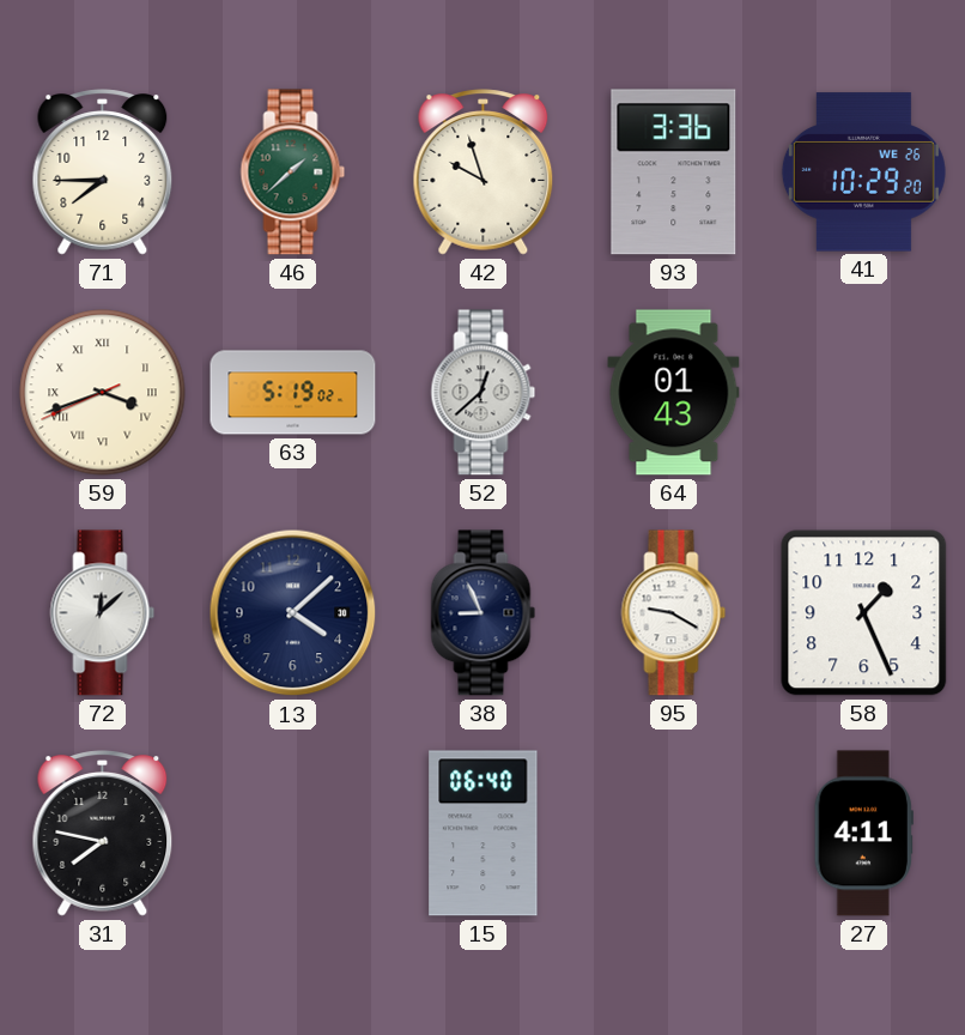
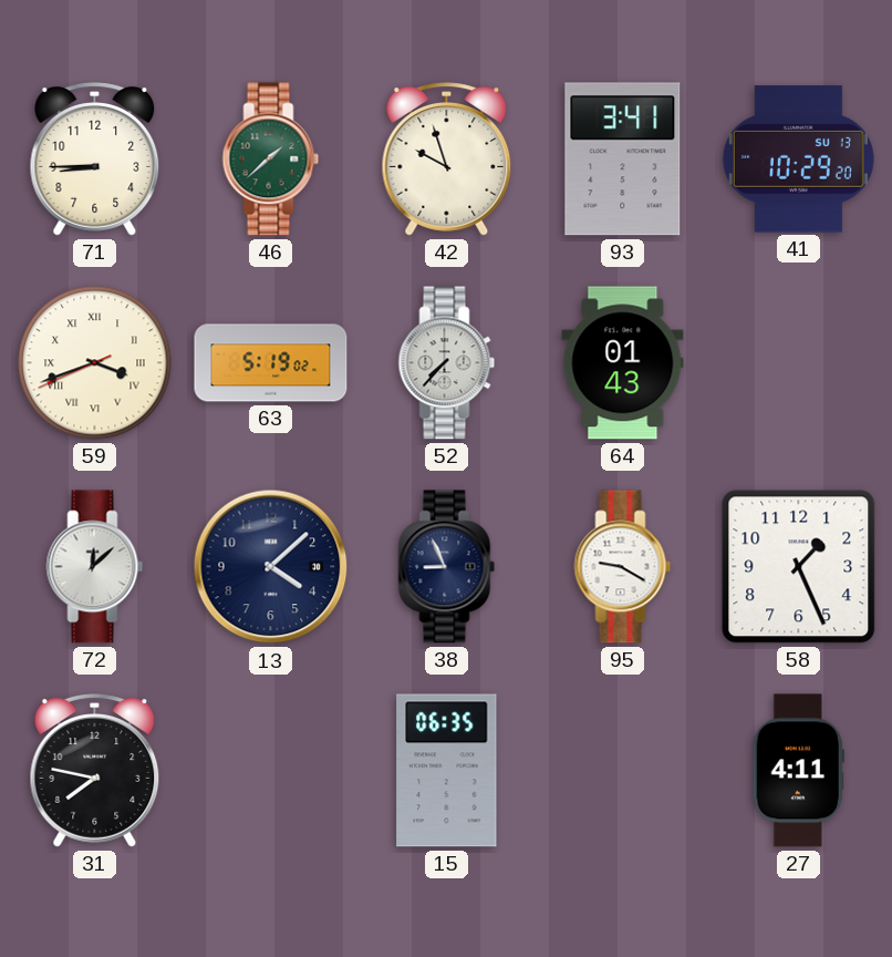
71: 7:45 -> 8:45
93: 3:36 -> 3:41
41 date: WE 26 -> SU 13
52: 12:38 -> 7:37
15: 06:40 -> 06:35
